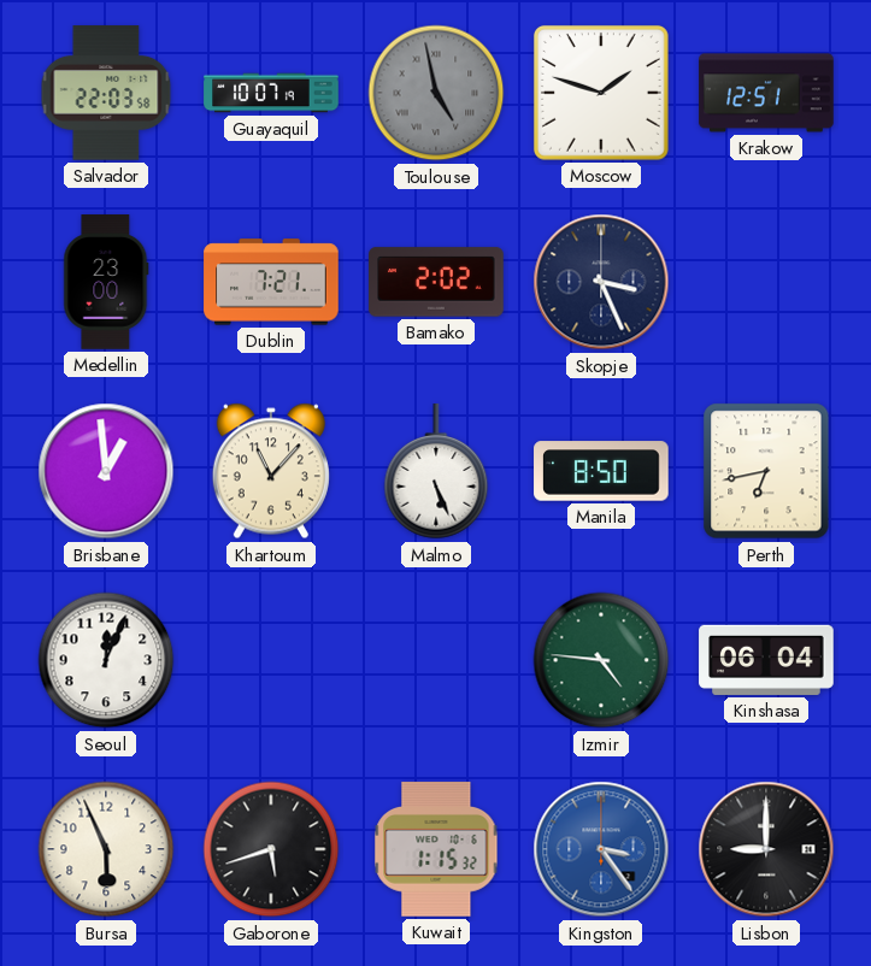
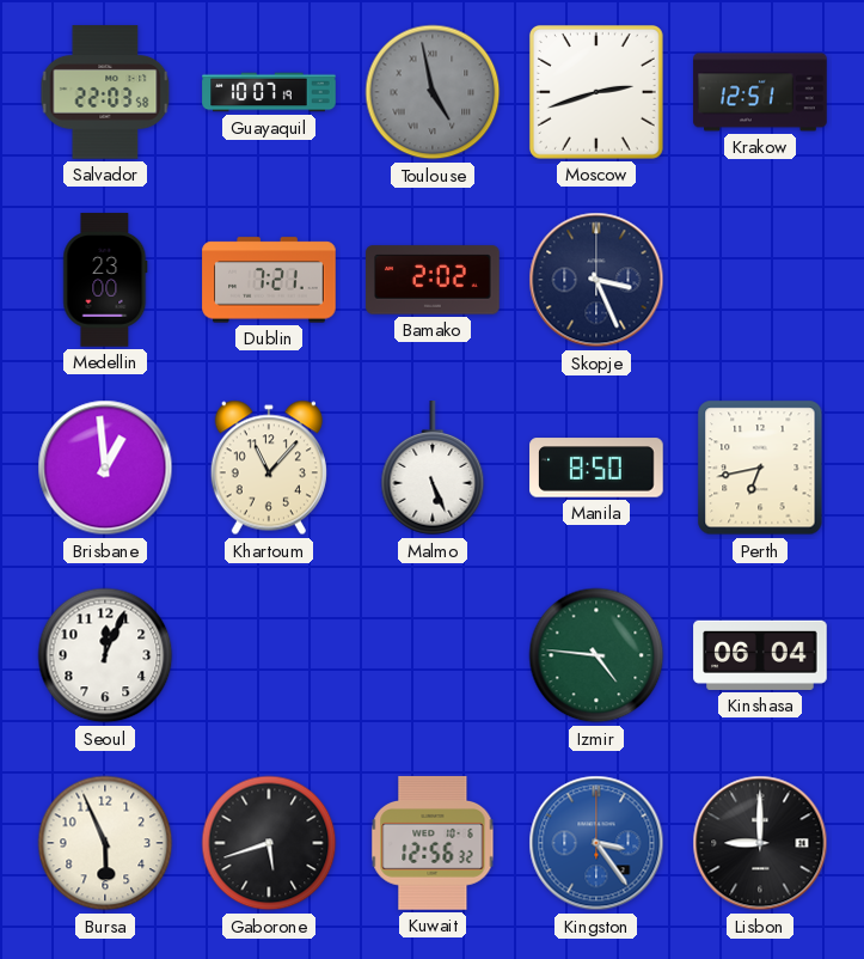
Moscow: 1:48 -> 2:42
Kuwait: 1:15 -> 12:56
